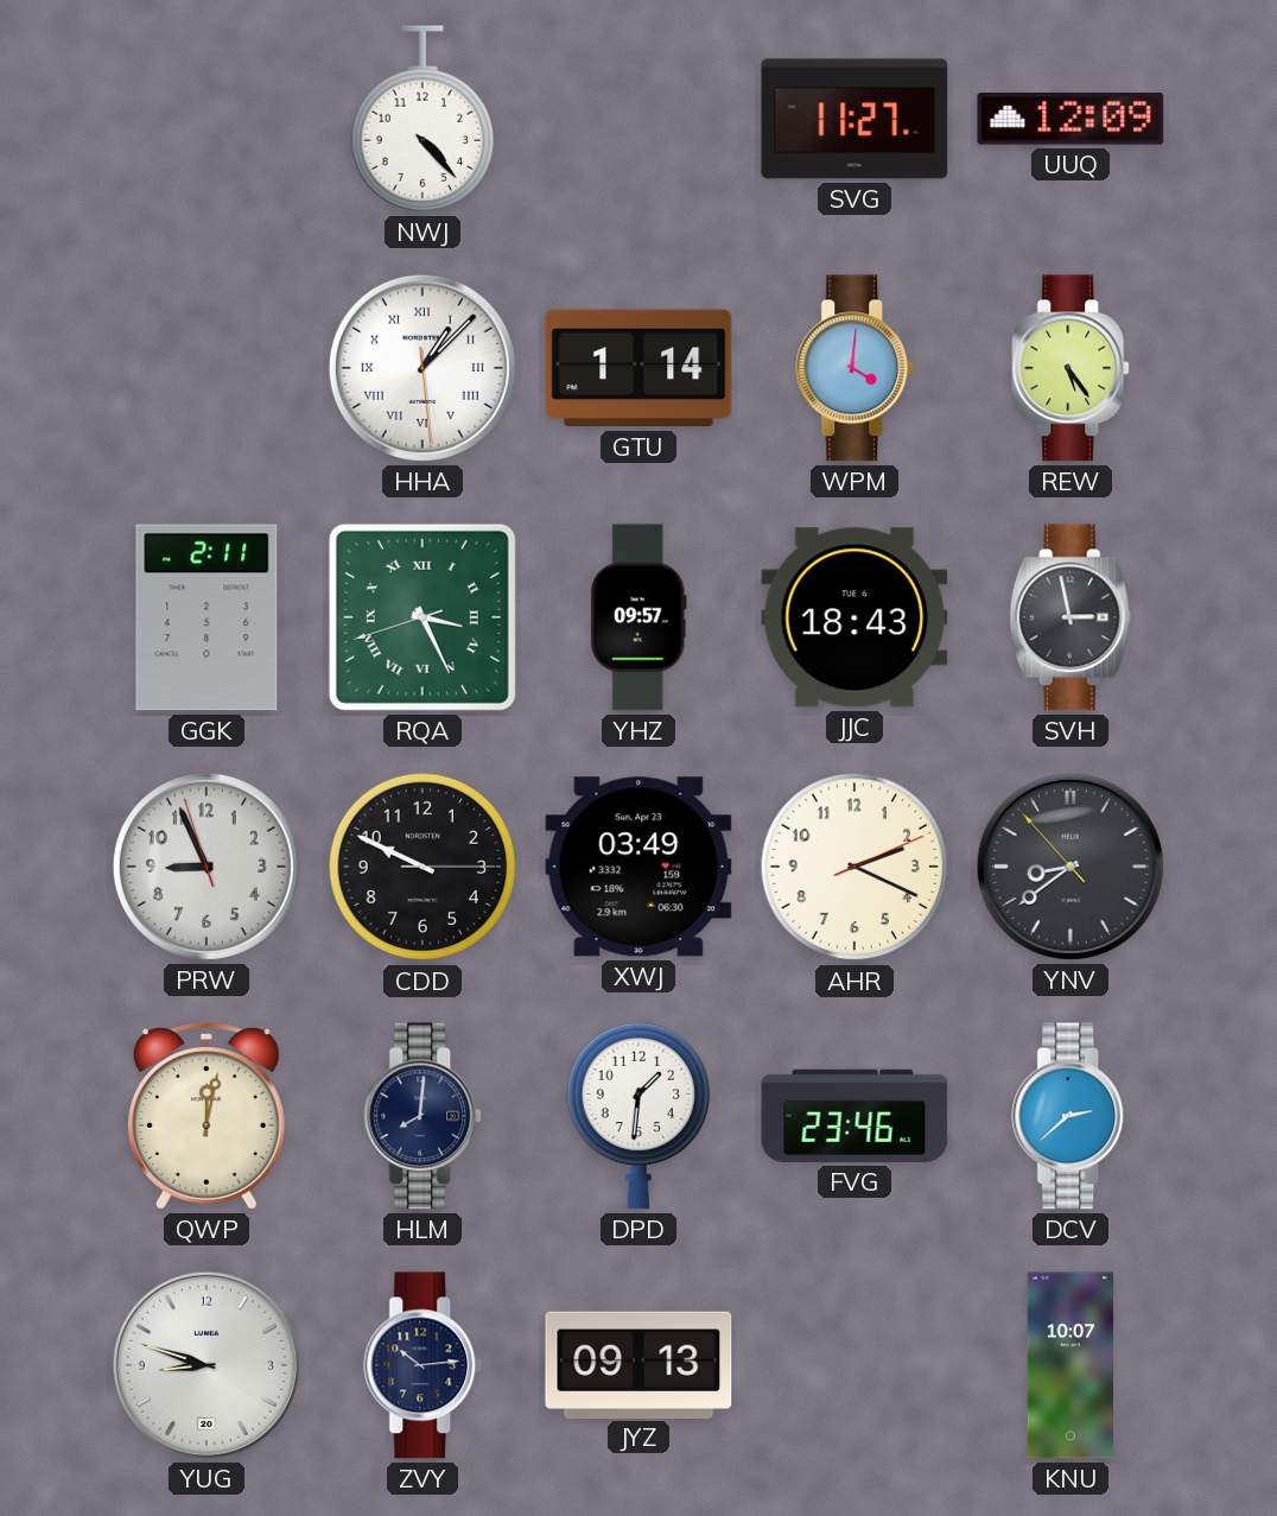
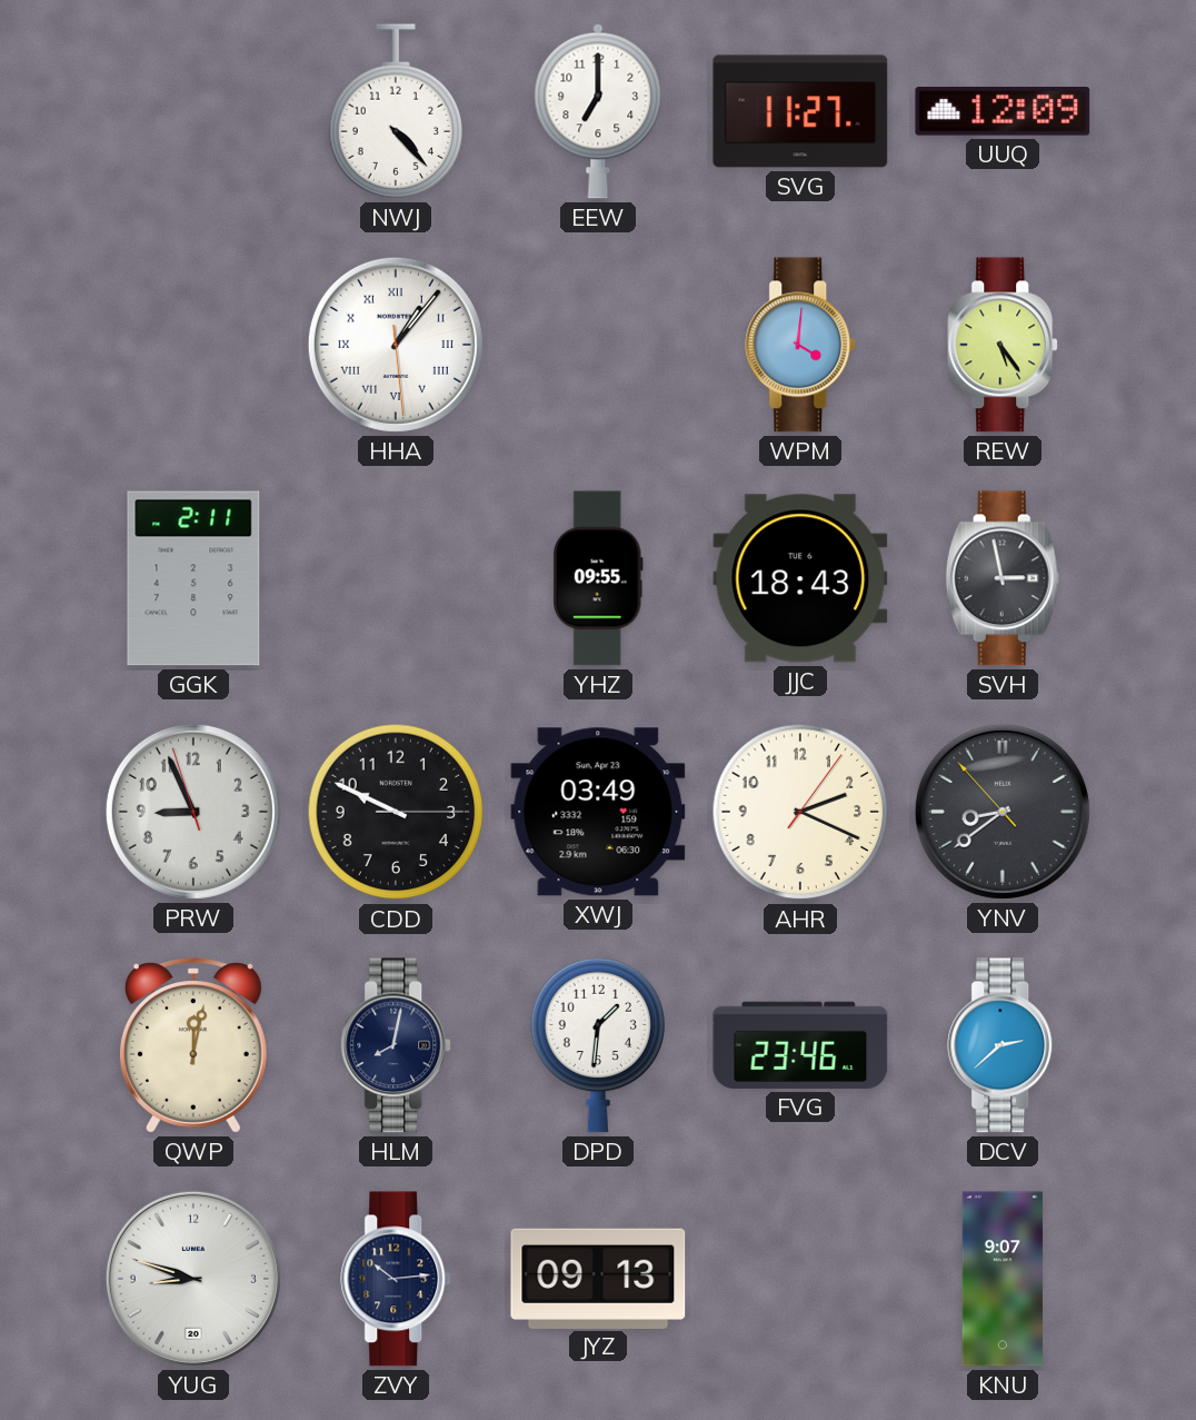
EEW: none -> 7:00
HHA: 1:07 -> 1:06
GTU: 1:14 -> none
RQA: 3:25 -> none
YHZ: 09:57 -> 09:55
AHR: 2:19:11 -> 2:19:06
HLM: 8:01 -> 8:02
KNU: 10:07 -> 9:07
